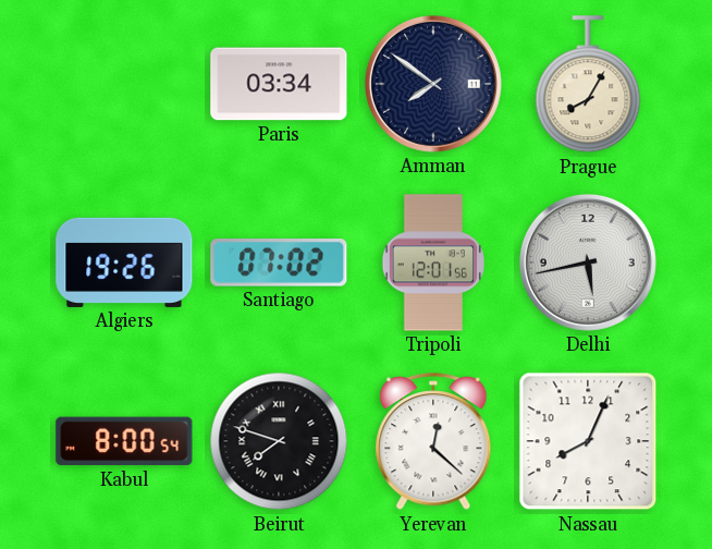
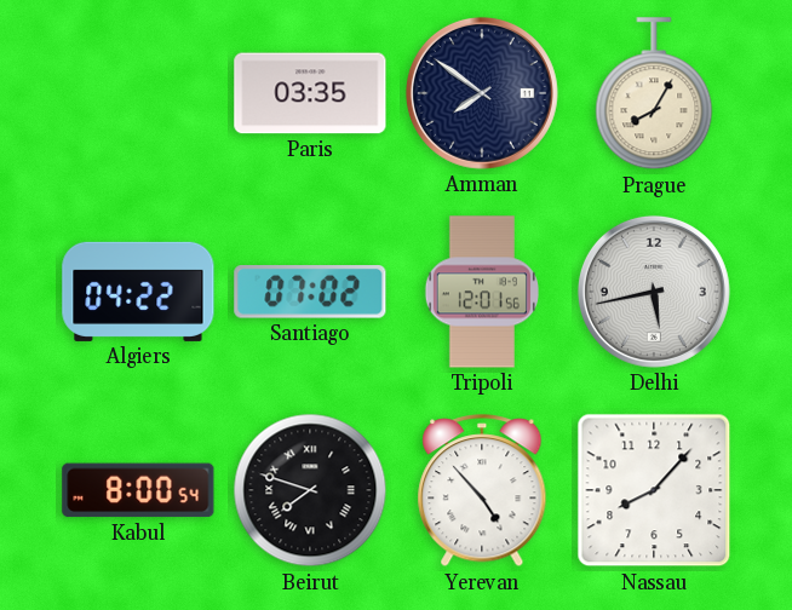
Paris: 03:34 -> 03:35
Algiers: 19:26 -> 04:22
Yerevan: 12:22 -> 4:53
Nassau: 8:04 -> 8:07
